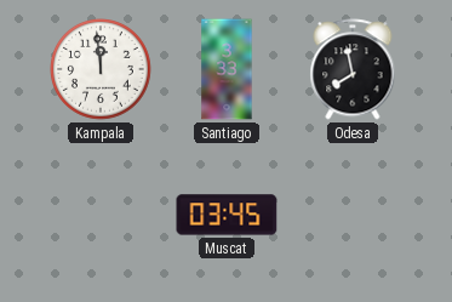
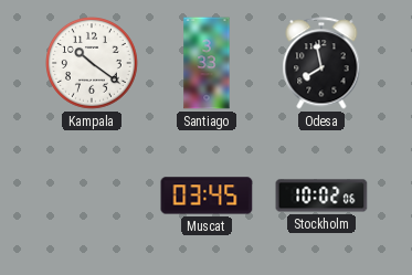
Kampala: 11:59 -> 10:21
Stockholm: none -> 10:02
